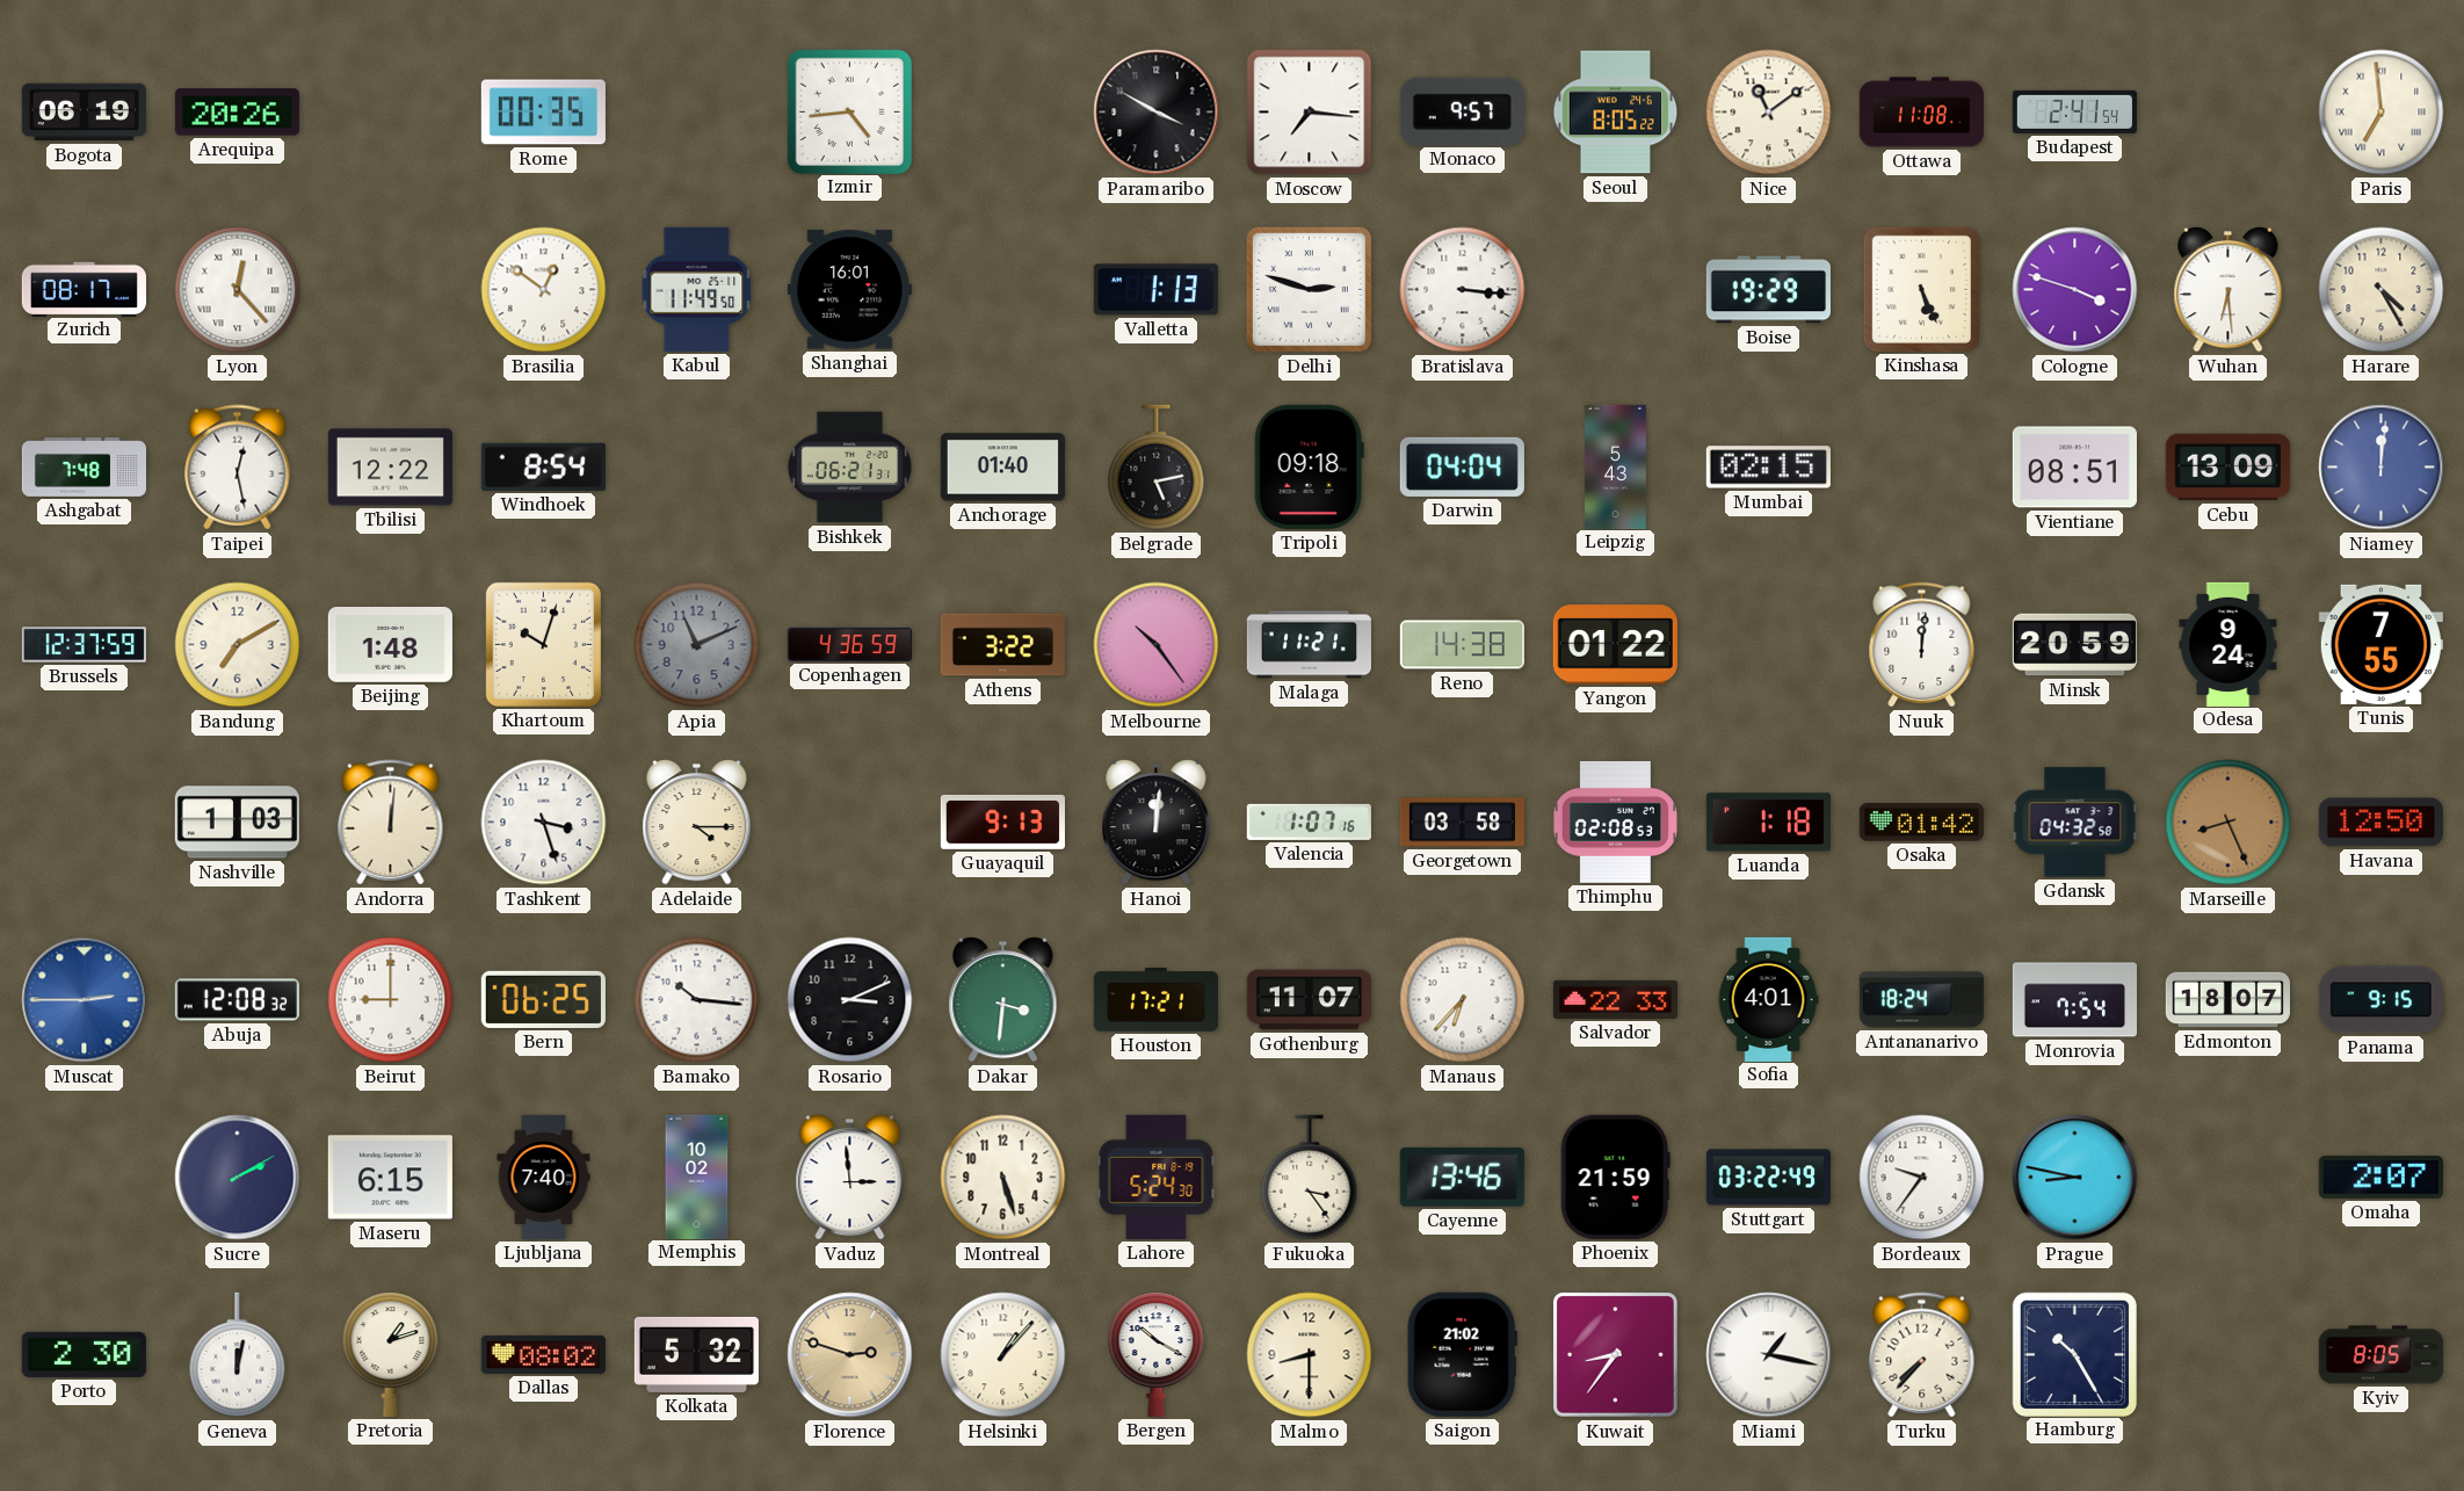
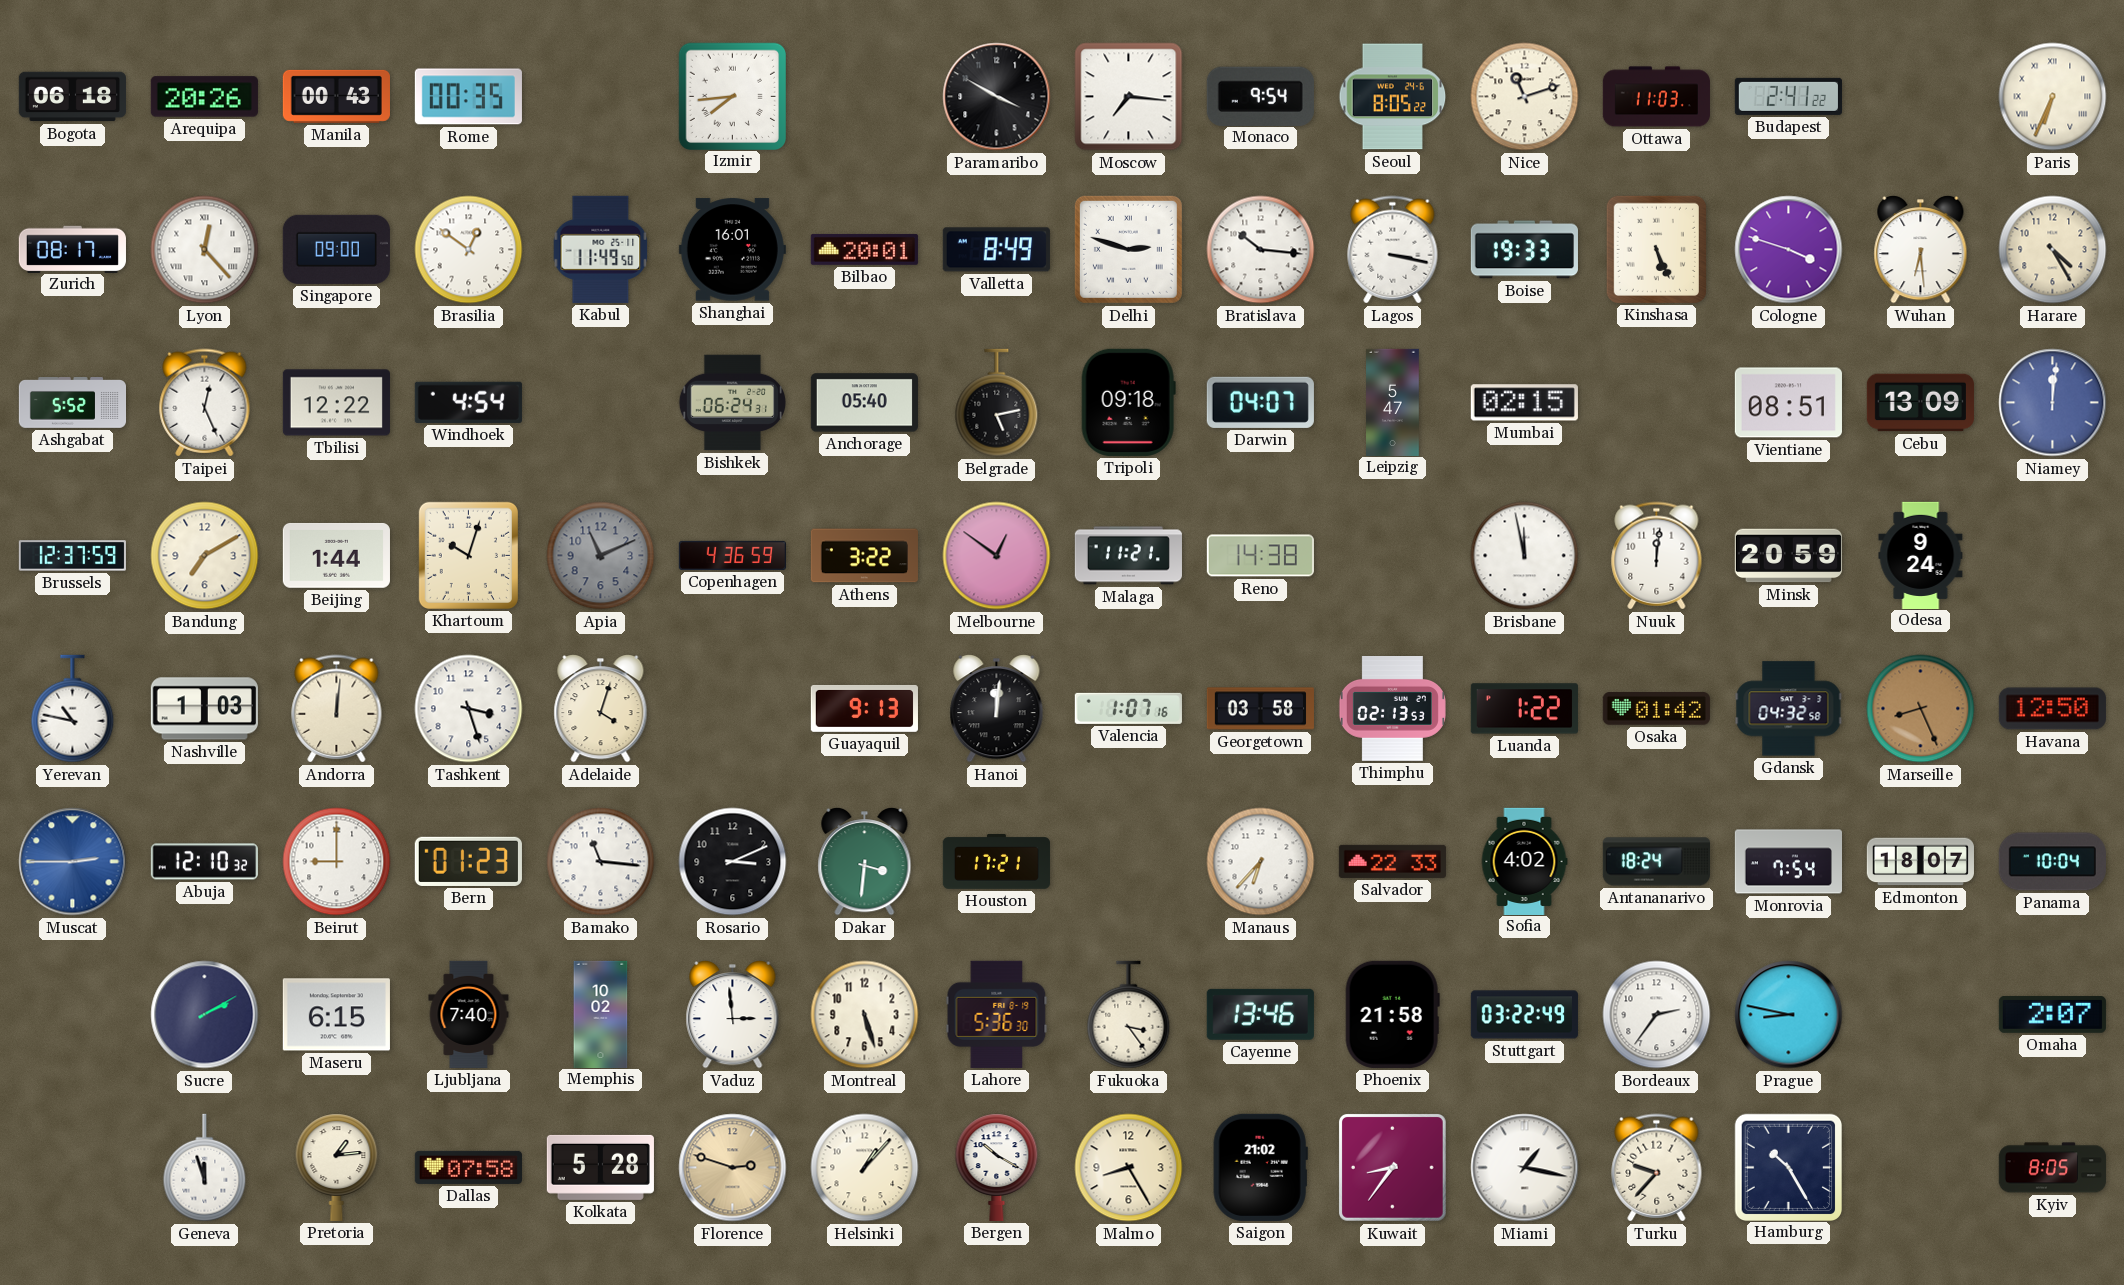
Bogota: 06:19 -> 06:18
Manila: none -> 00:43
Izmir: 4:44 -> 7:44
Monaco: 9:57 -> 9:54
Nice: 11:09 -> 11:12
Ottawa: 11:08 -> 11:03
Budapest: 2:41:54 -> 2:41:22
Paris: 6:59 -> 6:34
Singapore: none -> 09:00
Bilbao: none -> 20:01
Valletta: 1:13 -> 8:49
Bratislava: 3:16 -> 10:16
Lagos: none -> 3:17
Boise: 19:29 -> 19:33
Ashgabat: 7:48 -> 5:52
Taipei: 12:28 -> 12:26
Windhoek: 8:54 -> 4:54
Bishkek: 06:21 -> 06:24
Anchorage: 01:40 -> 05:40
Darwin: 04:04 -> 04:07
Leipzig: 5:43 -> 5:47
Beijing: 1:48 -> 1:44
Melbourne: 10:24 -> 12:51
Yangon: 01:22 -> none
Brisbane: none -> 11:58
Tunis: 7:55 -> none
Yerevan: none -> 10:47
Adelaide: 4:15 -> 4:03
Thimphu: 02:08 -> 02:13
Luanda: 1:18 -> 1:22
Abuja: 12:08 -> 12:10
Bern: 06:25 -> 01:23
Bamako: 10:16 -> 11:16
Gothenburg: 11:07 -> none
Sofia: 4:01 -> 4:02
Panama: 9:15 -> 10:04
Lahore: 5:24 -> 5:36
Phoenix: 21:59 -> 21:58
Bordeaux: 9:36 -> 2:36
Porto: 2:30 -> none
Geneva: 12:02 -> 11:57
Pretoria: 1:12 -> 1:14
Dallas: 08:02 -> 07:58
Kolkata: 5:32 -> 5:28
Malmo: 8:30 -> 8:25
Turku: 7:37 -> 9:37
